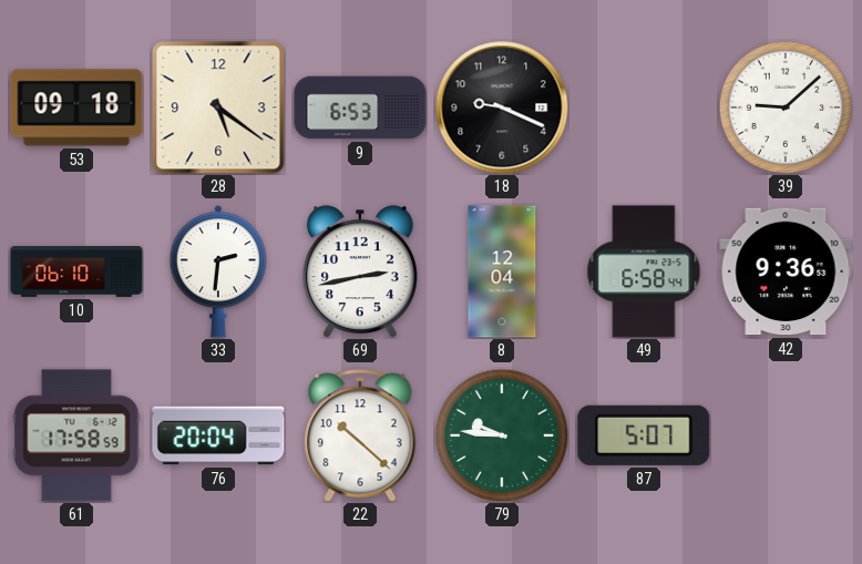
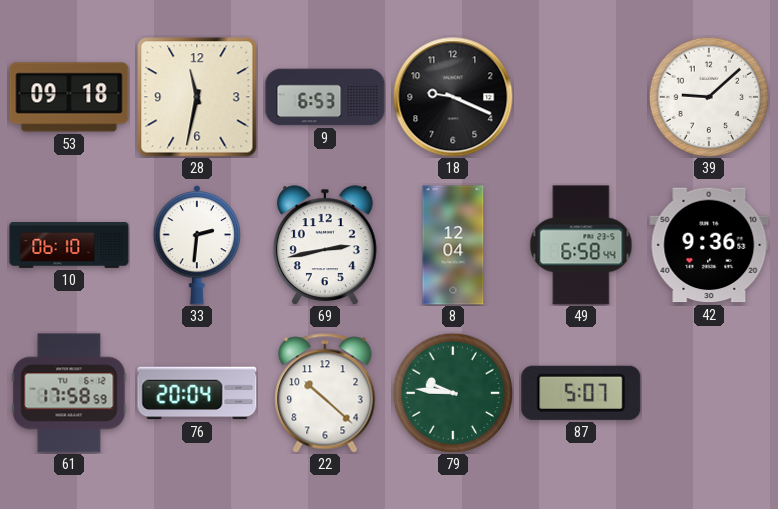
28: 5:21 -> 11:32
